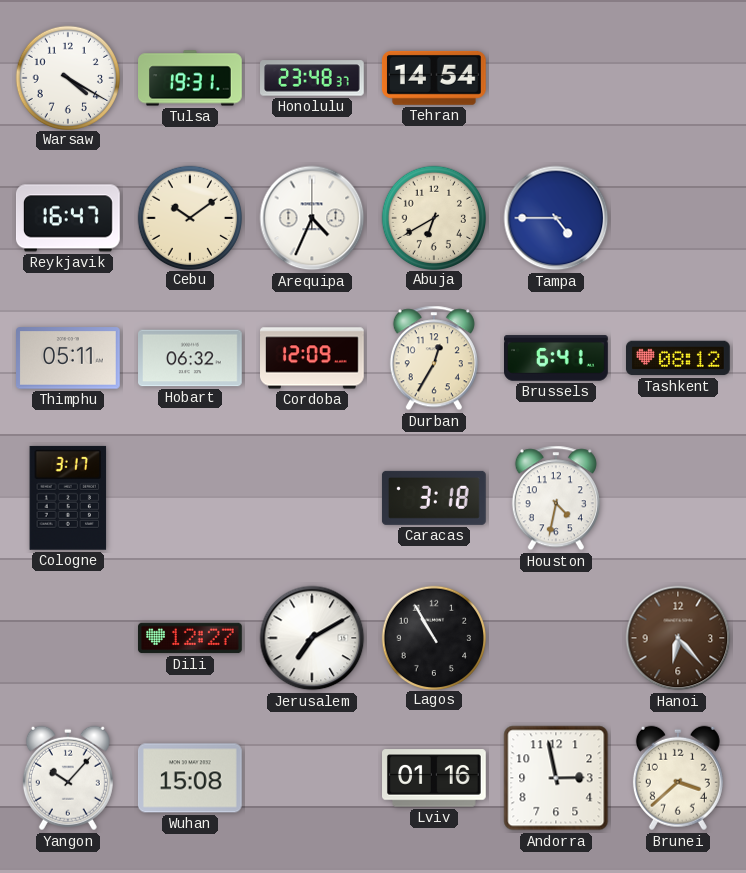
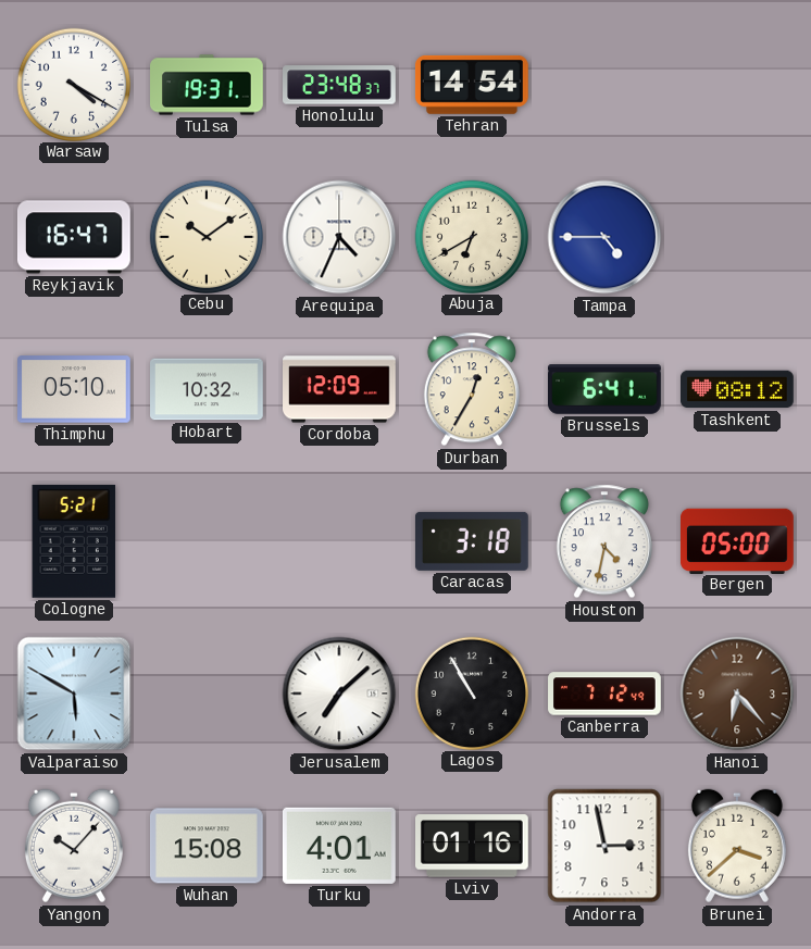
Thimphu: 05:11 -> 05:10
Hobart: 06:32 -> 10:32
Cologne: 3:17 -> 5:21
Bergen: none -> 05:00
Valparaiso: none -> 5:50
Dili: 12:27 -> none
Jerusalem: 7:10 -> 7:08
Canberra: none -> 7:12
Turku: none -> 4:01
